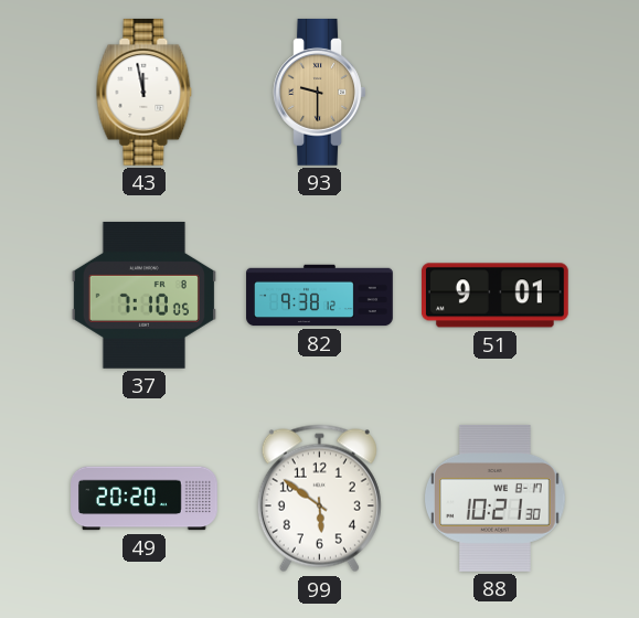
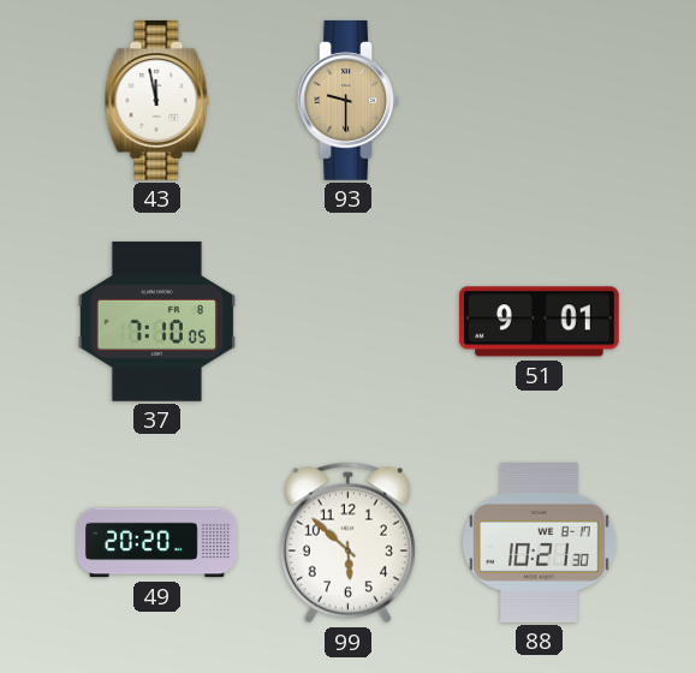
82: 9:38 -> none
99: 5:51 -> 5:52
